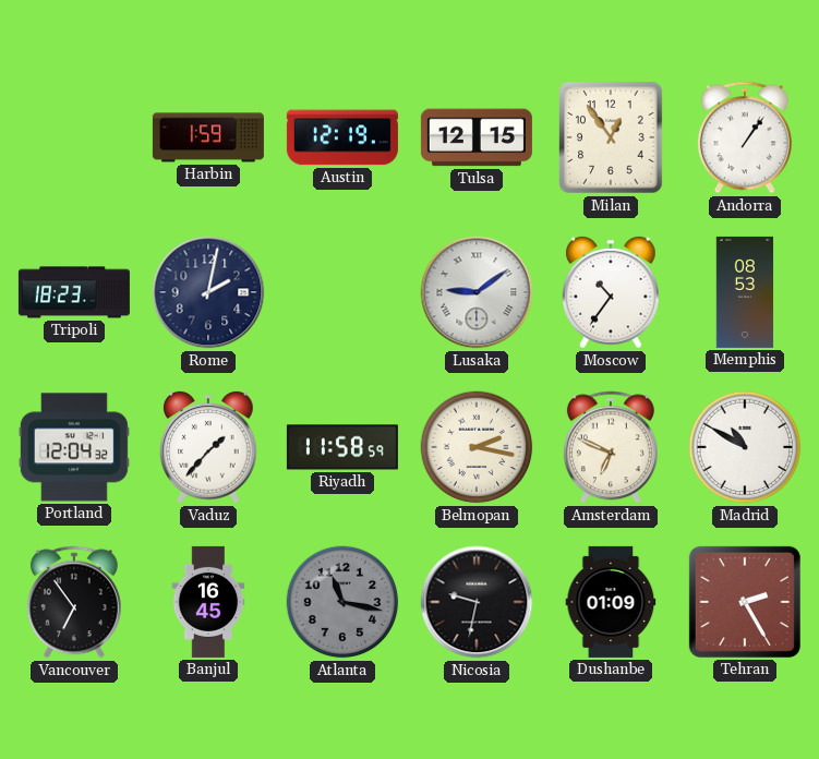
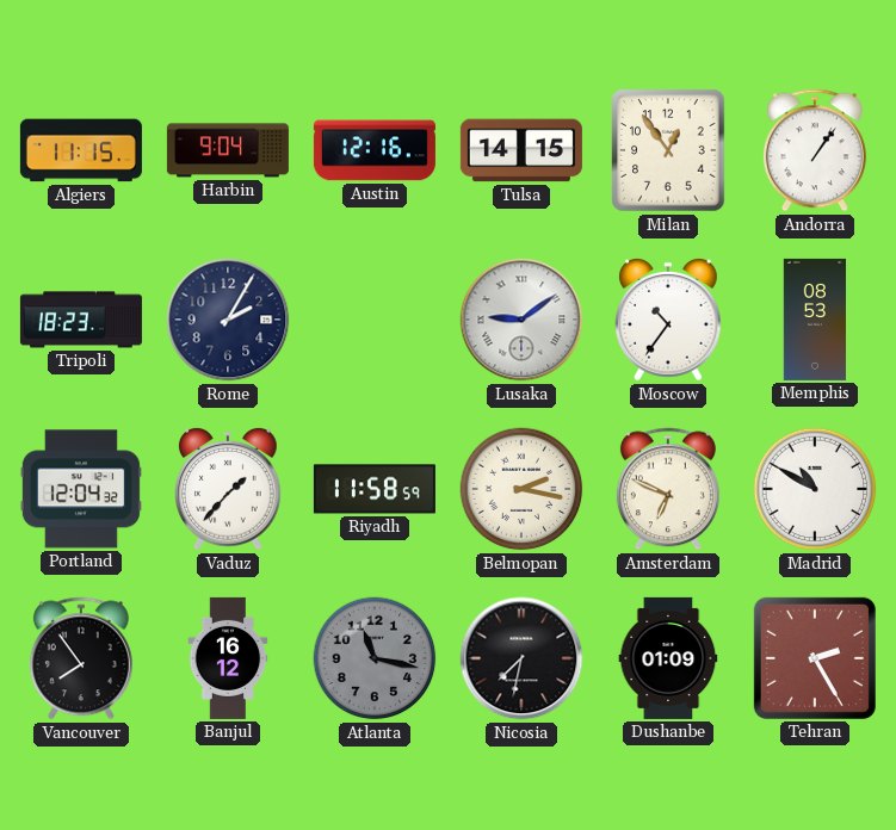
Algiers: none -> 11:15
Harbin: 1:59 -> 9:04
Austin: 12:19 -> 12:16
Tulsa: 12:15 -> 14:15
Rome: 2:02 -> 2:05
Vancouver: 6:54 -> 7:54
Banjul: 16:45 -> 16:12
Nicosia: 9:32 -> 7:32
